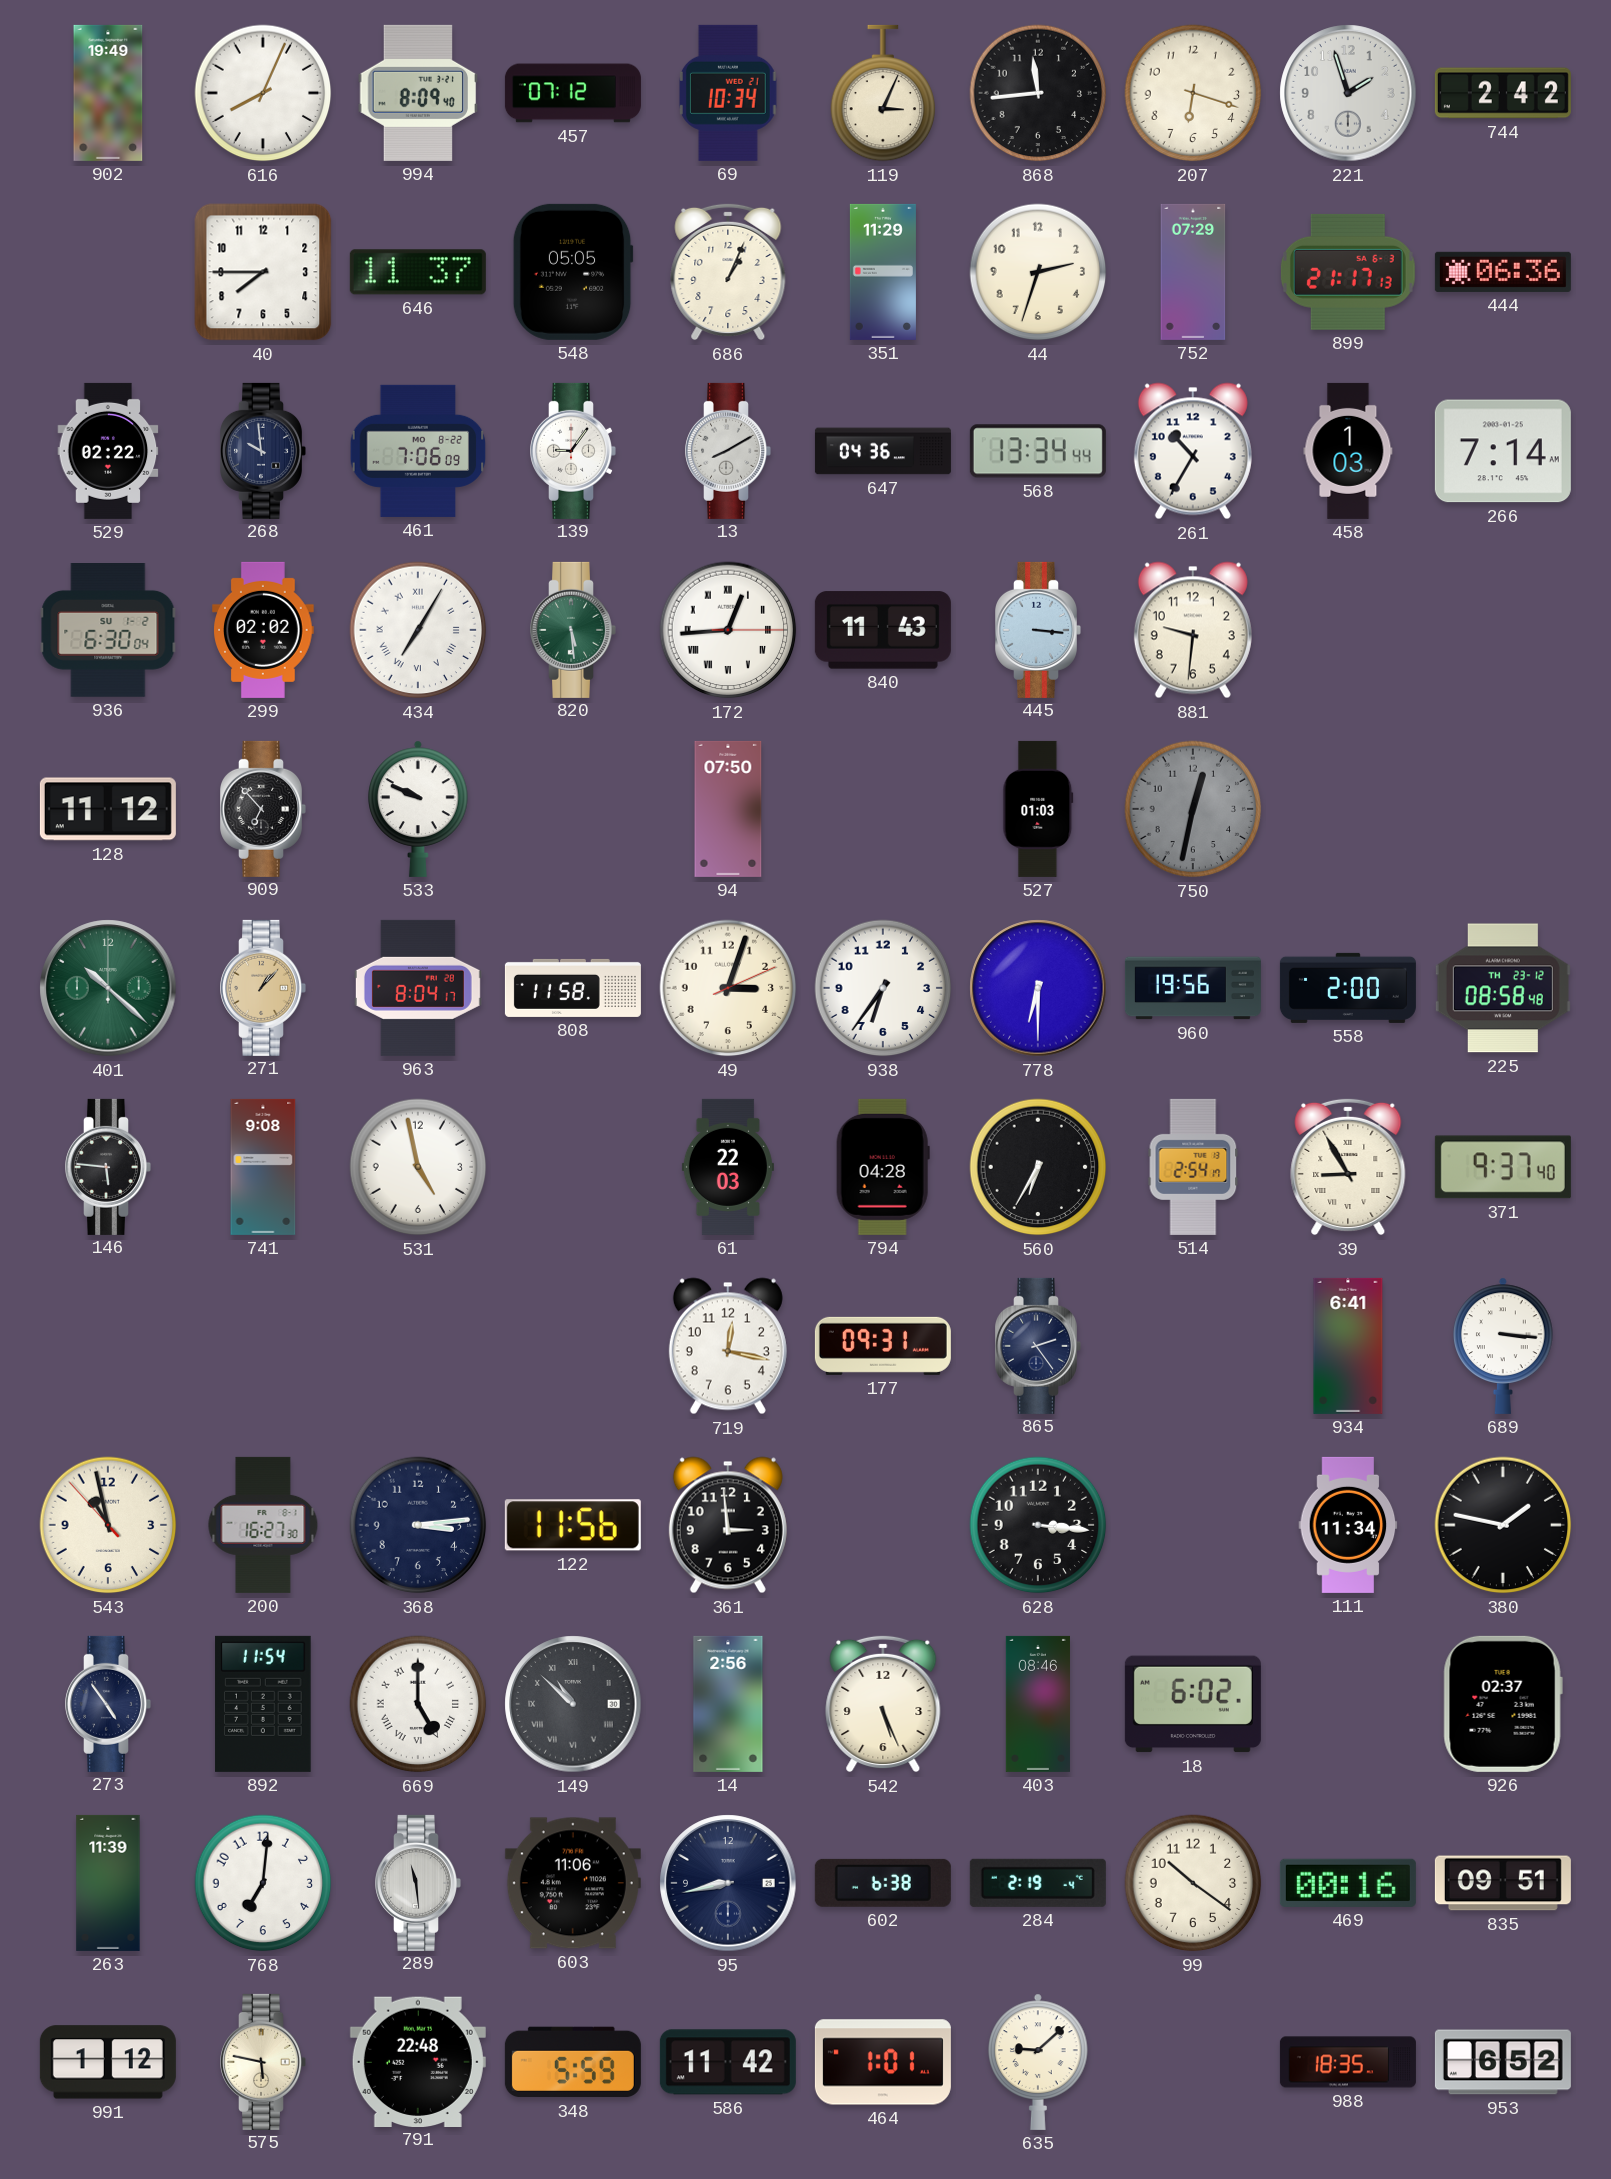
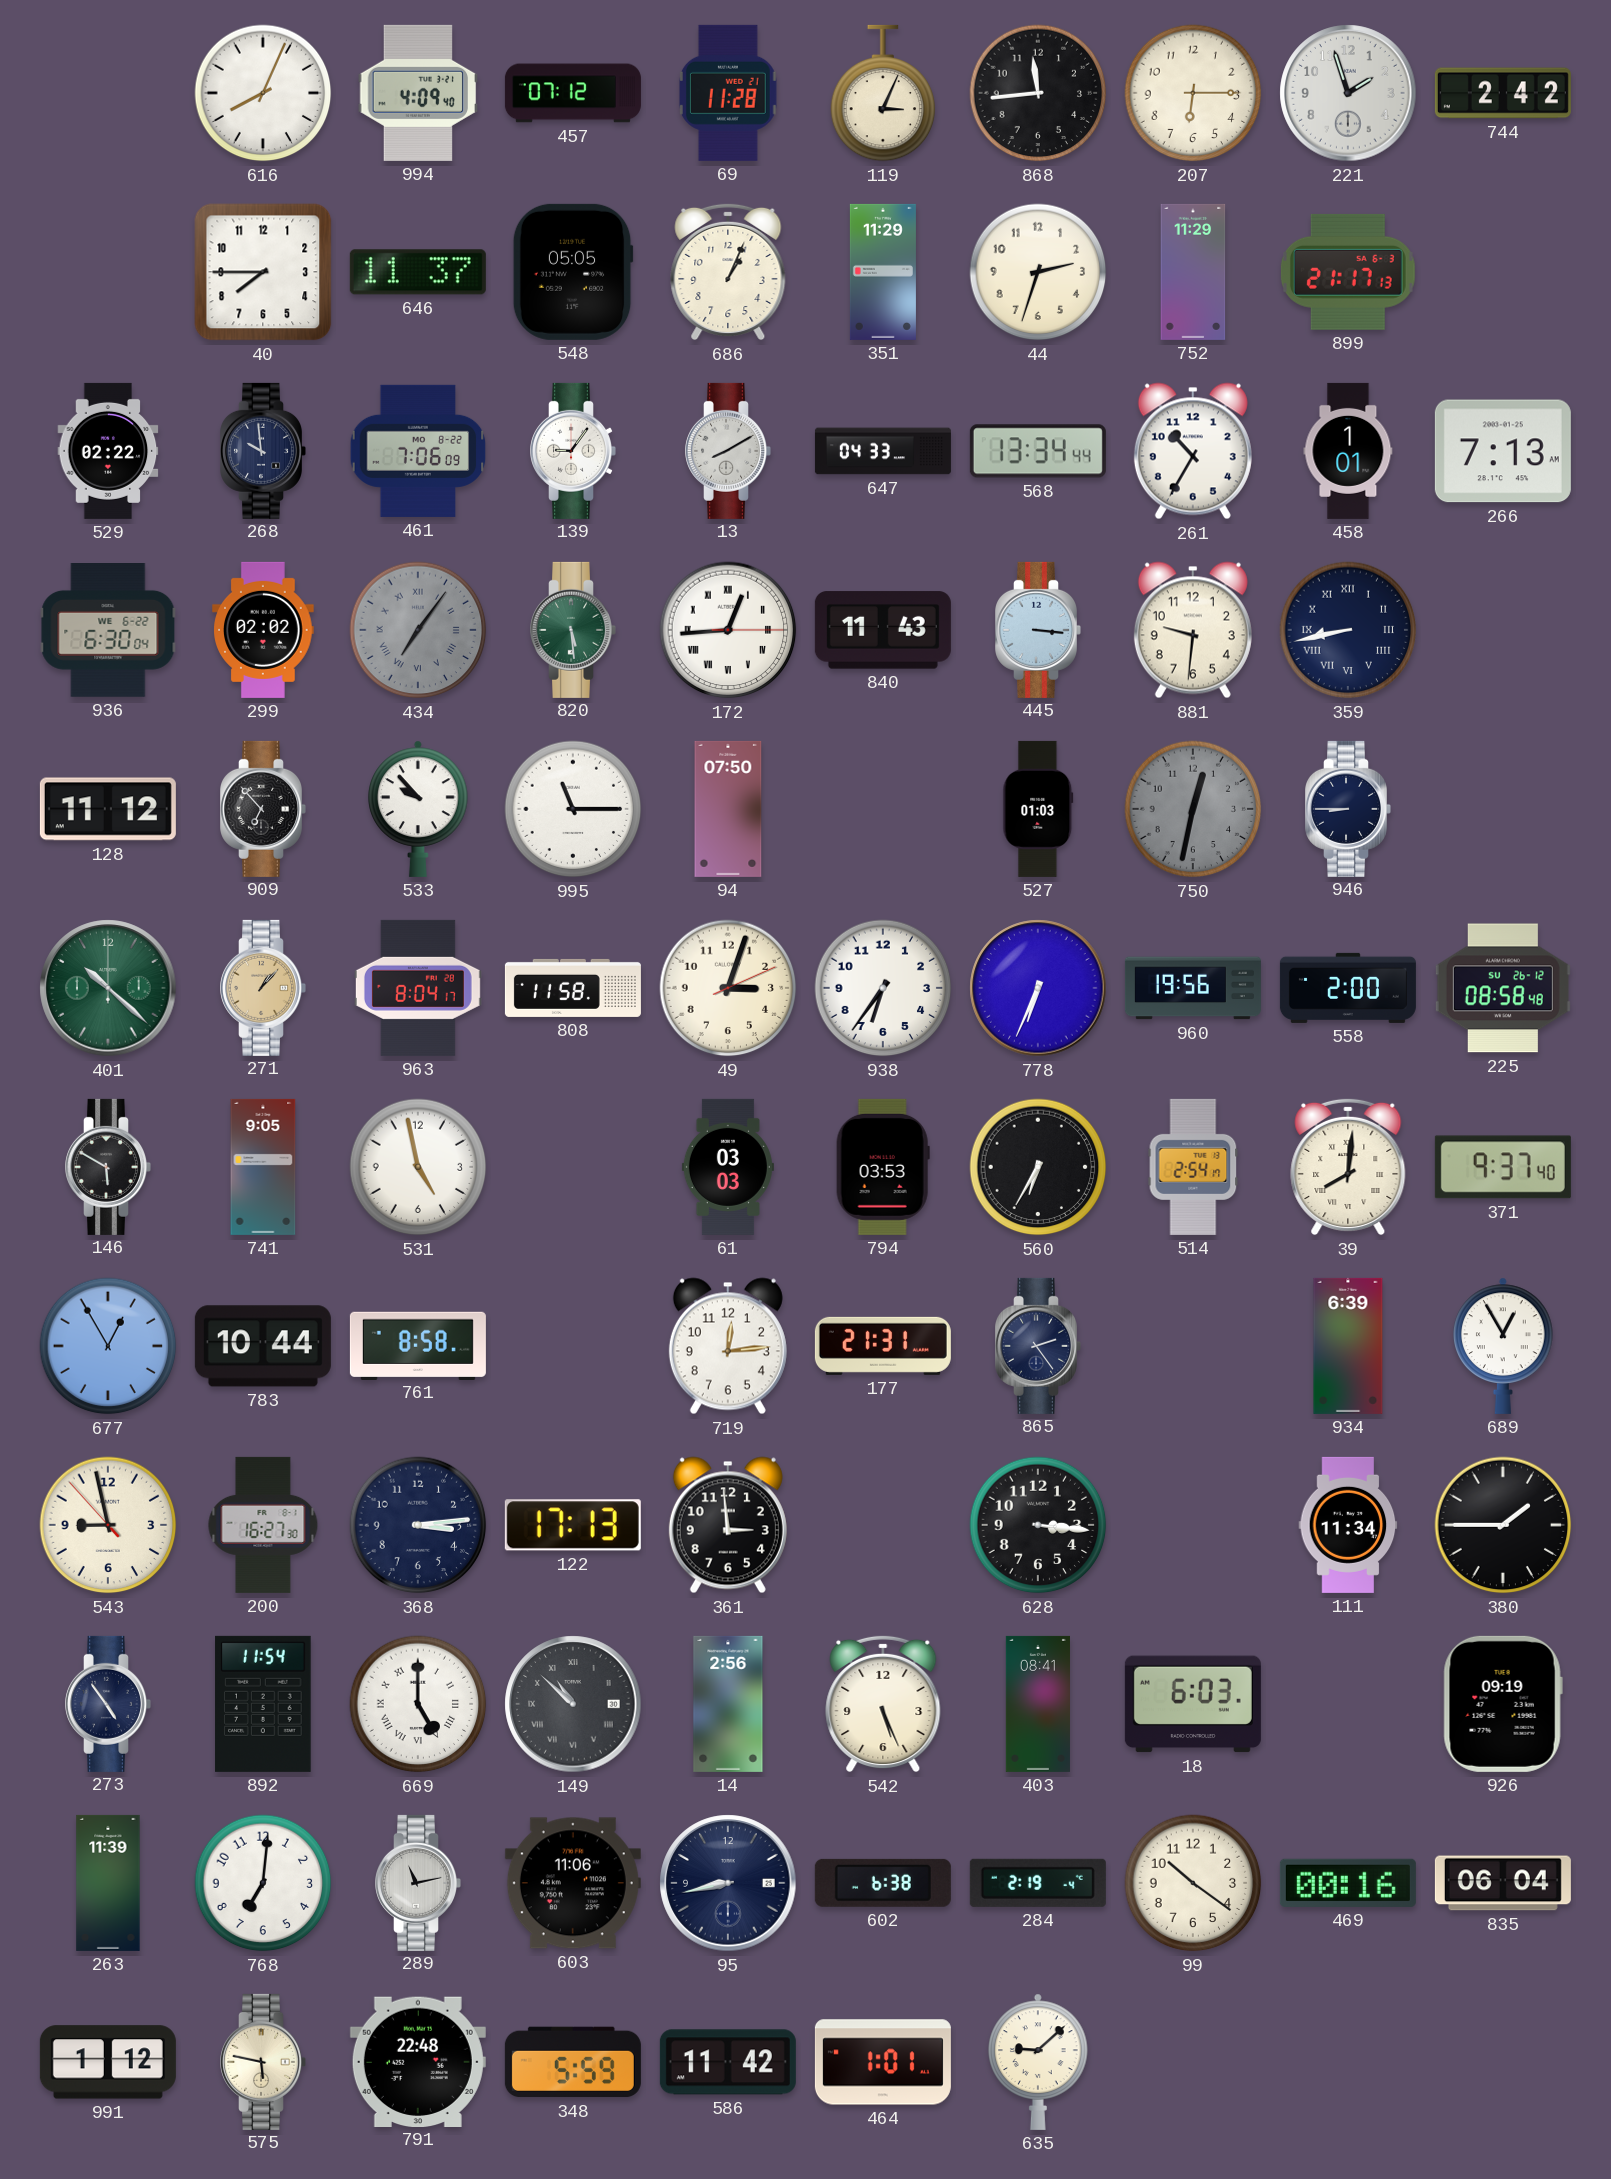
902: 19:49 -> none
994: 8:09 -> 4:09
69: 10:34 -> 11:28
207: 6:18 -> 6:15
752: 07:29 -> 11:29
444: 06:36 -> none
647: 04:36 -> 04:33
458: 1:03 -> 1:01
266: 7:14 -> 7:13
936 date: SU 1-2 -> WE 6-22
434: 7:05 -> 7:06
434 dial: white -> grey
359: none -> 8:43
533: 9:49 -> 9:53
995: none -> 11:15
946: none -> 8:45
778: 6:30 -> 6:34
225 date: TH 23-12 -> SU 26-12
146: 5:46 -> 5:50
741: 9:08 -> 9:05
61: 22:03 -> 03:03
794: 04:28 -> 03:53
39: 8:55 -> 8:01
677: none -> 12:55
783: none -> 10:44
761: none -> 8:58
719: 12:17 -> 12:14
177: 09:31 -> 21:31
934: 6:41 -> 6:39
689: 3:16 -> 12:55
543: 10:57 -> 8:57
122: 11:56 -> 17:13
380: 1:47 -> 1:45
403: 08:46 -> 08:41
18: 6:02 -> 6:03
926: 02:37 -> 09:19
289: 11:29 -> 11:13
835: 09:51 -> 06:04
988: 18:35 -> none
953: 6:52 -> none
